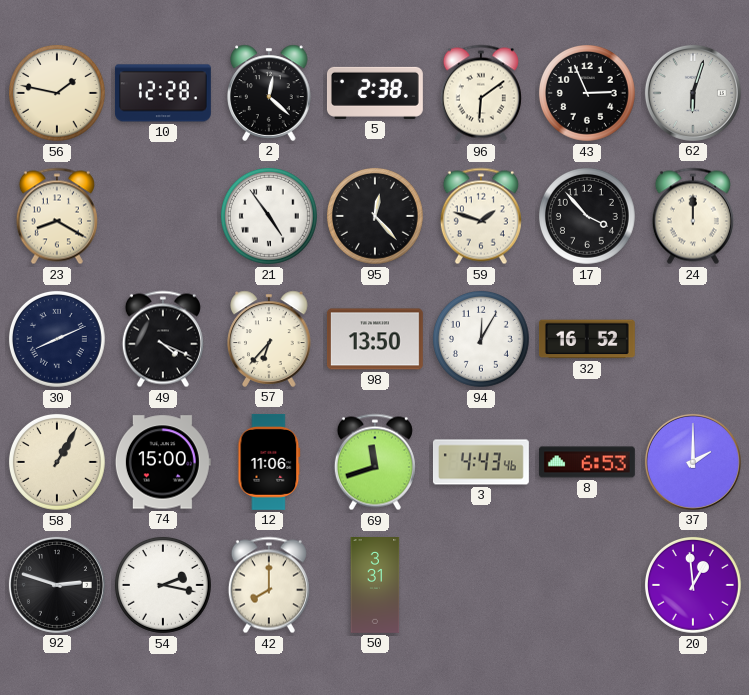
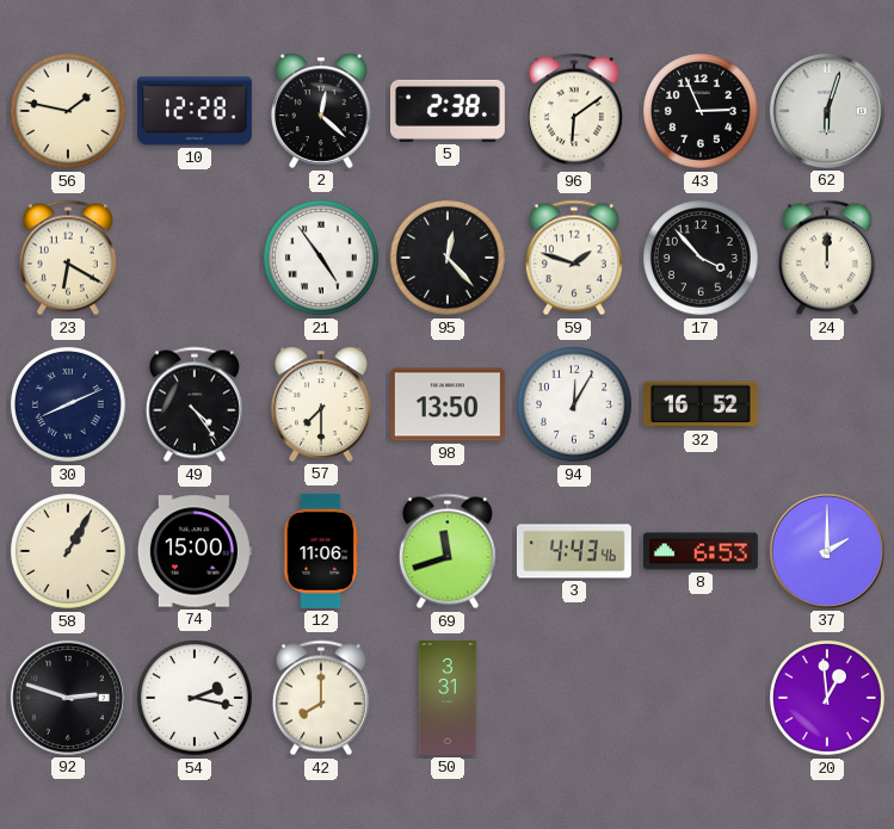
23: 8:20 -> 6:20
49: 4:19 -> 4:24
57: 6:37 -> 7:30
